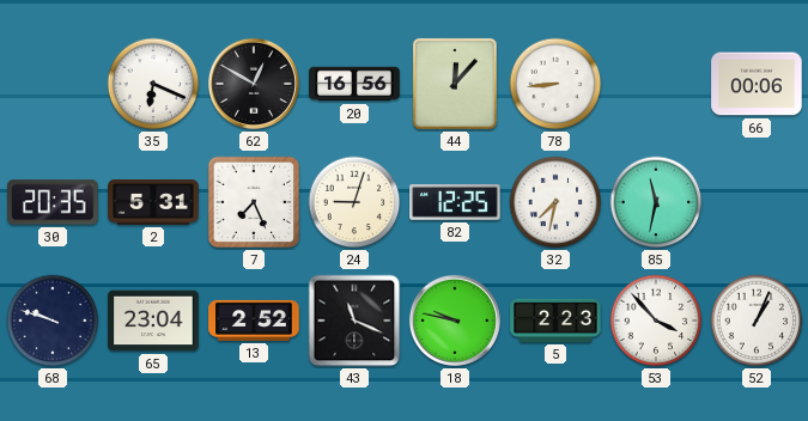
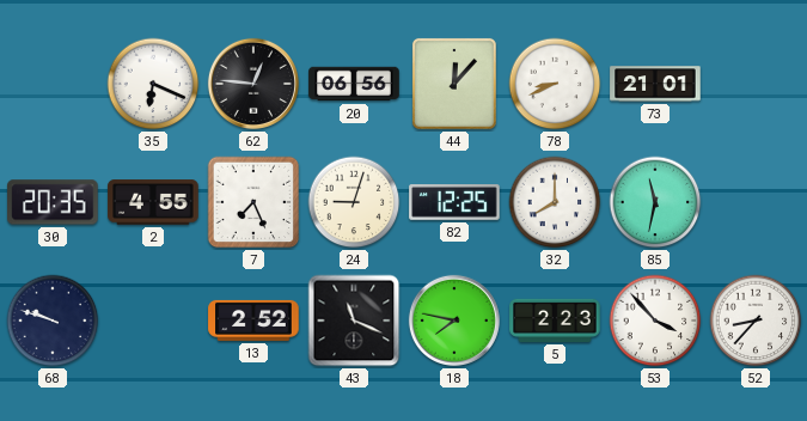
62: 12:50 -> 12:46
20: 16:56 -> 06:56
78: 8:44 -> 8:41
73: none -> 21:01
66: 00:06 -> none
2: 5:31 -> 4:55
32: 7:32 -> 8:00
65: 23:04 -> none
18: 9:47 -> 7:47
52: 1:04 -> 8:37
